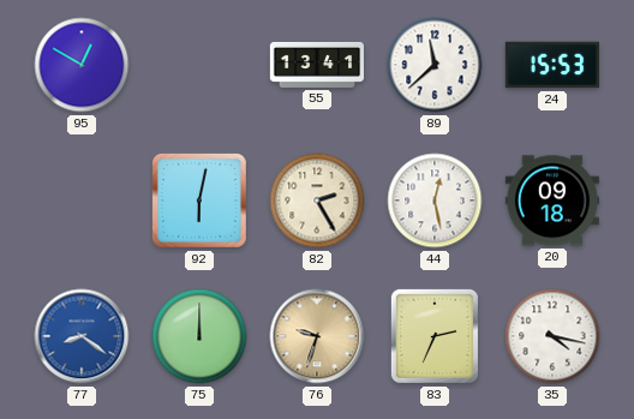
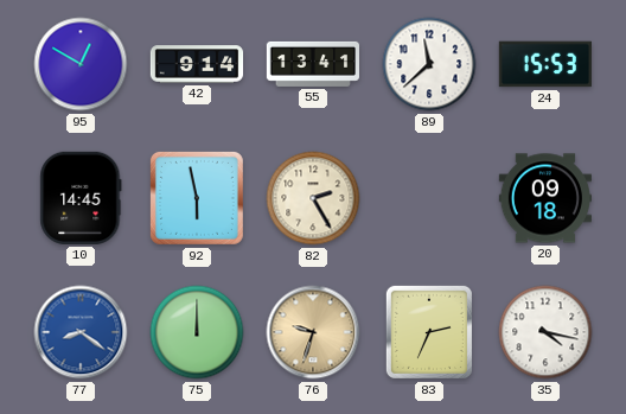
42: none -> 9:14
10: none -> 14:45
92: 6:02 -> 5:58
44: 12:28 -> none
